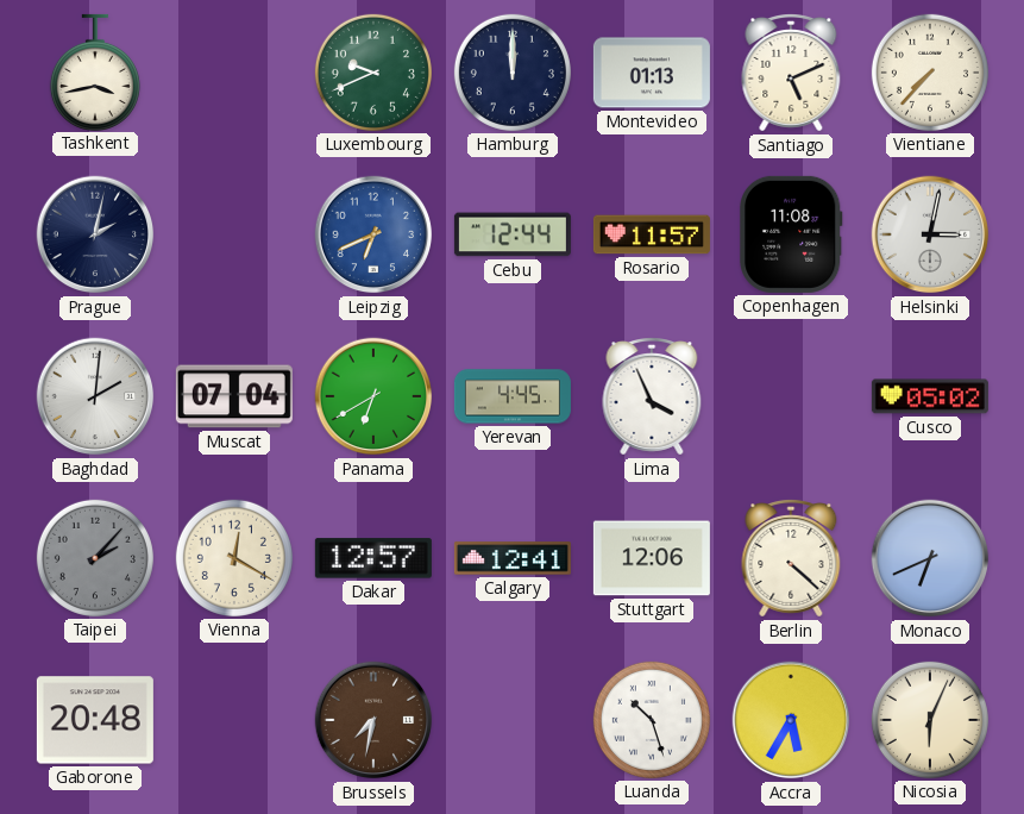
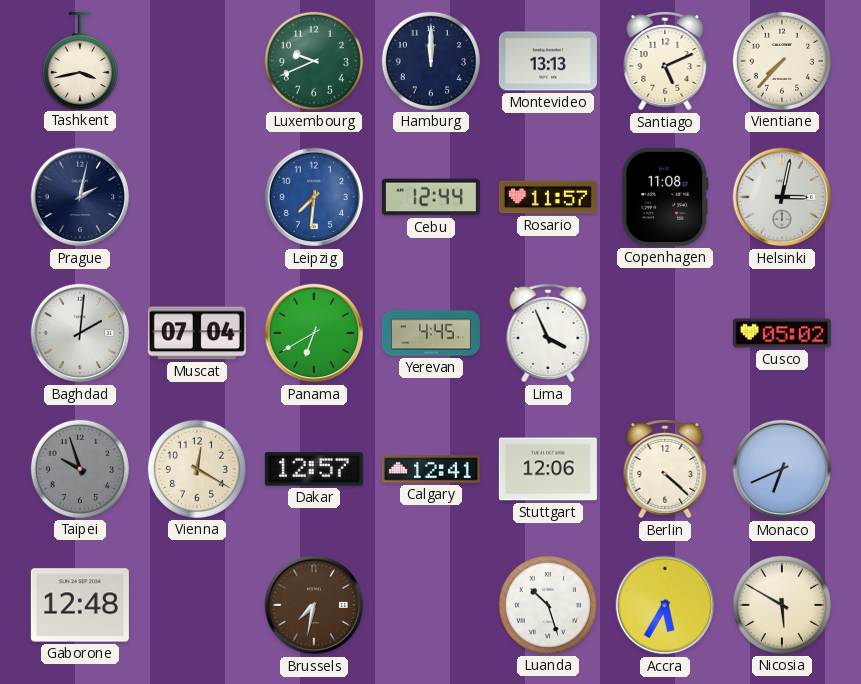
Montevideo: 01:13 -> 13:13
Leipzig: 6:41 -> 7:31
Taipei: 2:07 -> 9:57
Gaborone: 20:48 -> 12:48
Nicosia: 6:04 -> 5:50
